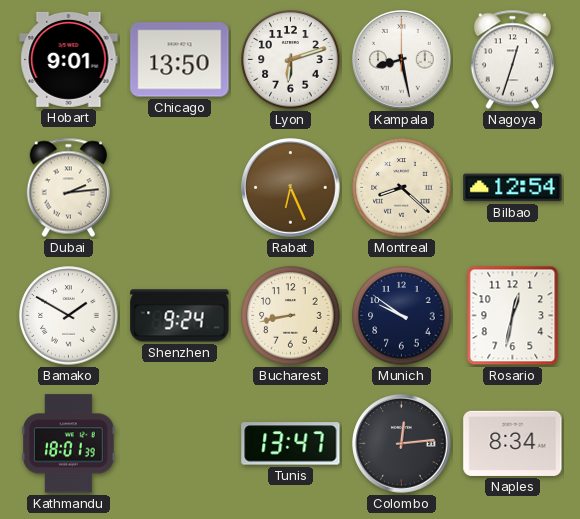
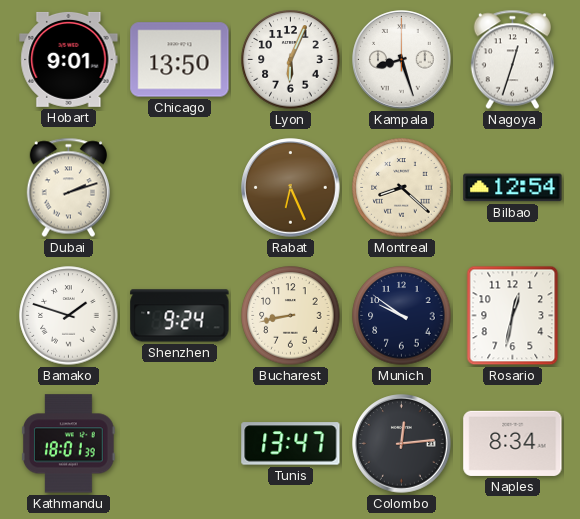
Lyon: 6:12 -> 6:04
Kampala: 8:28 -> 8:27
Dubai: 2:14 -> 2:12
Bamako: 1:50 -> 1:48
